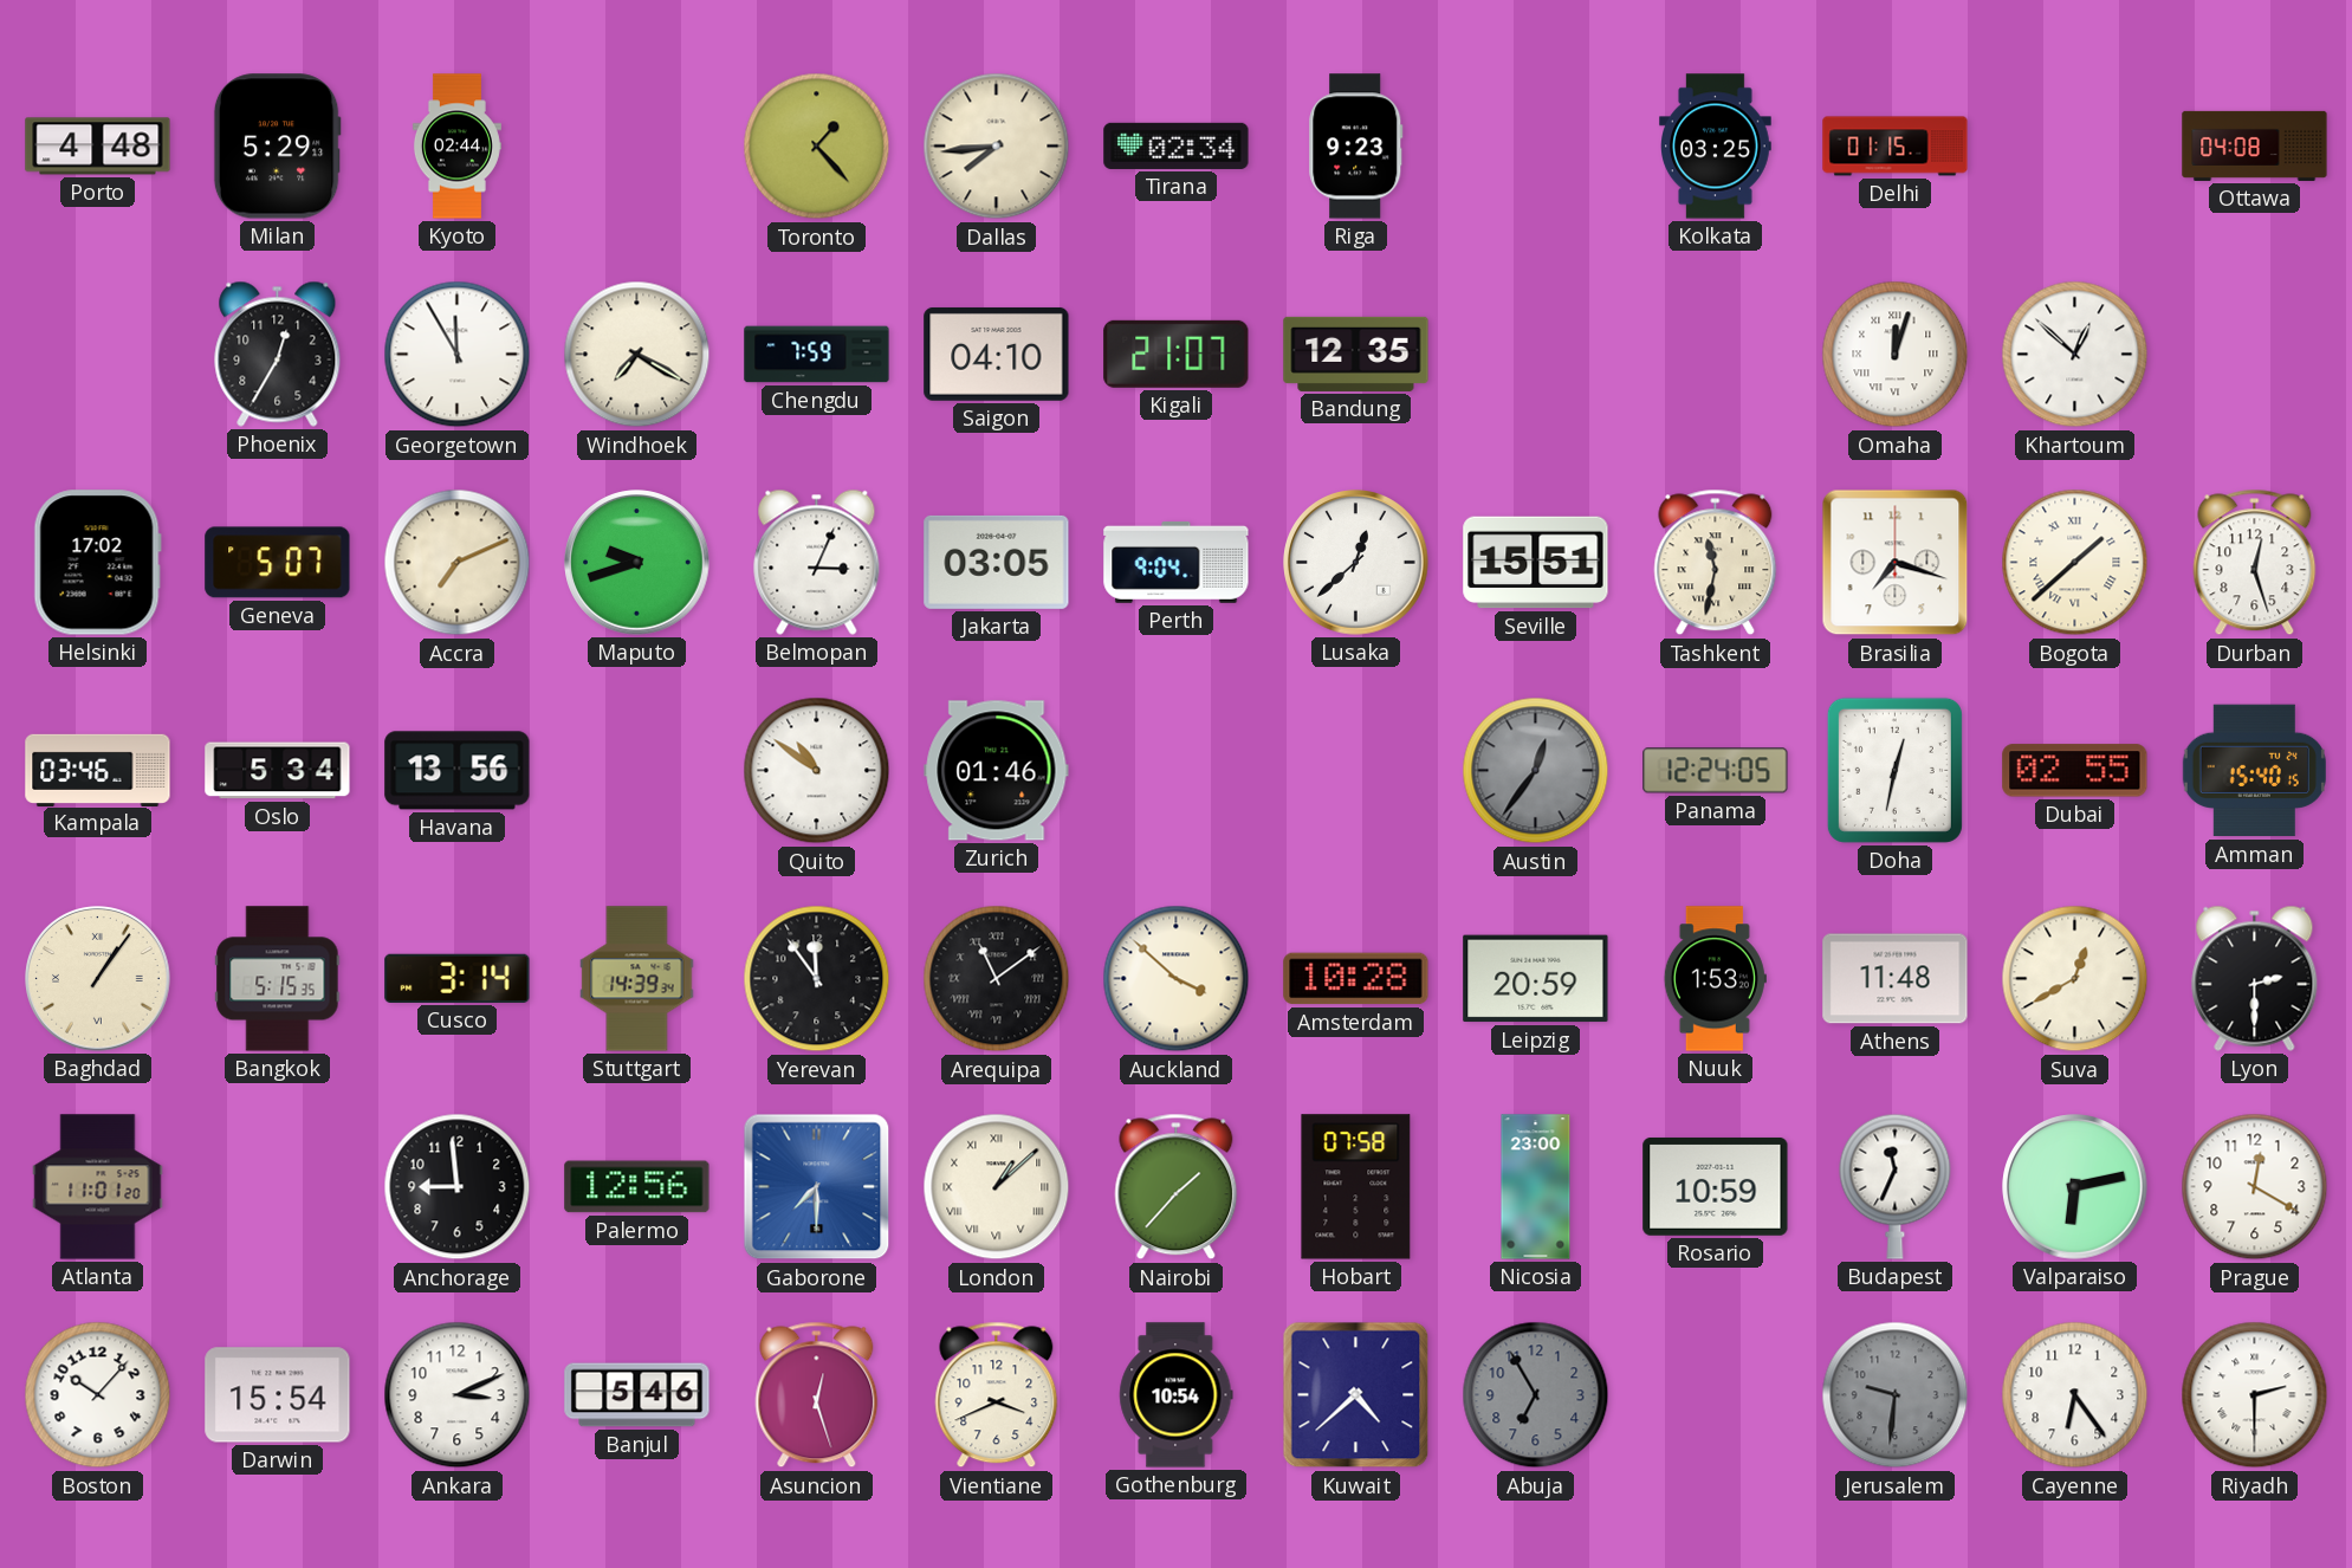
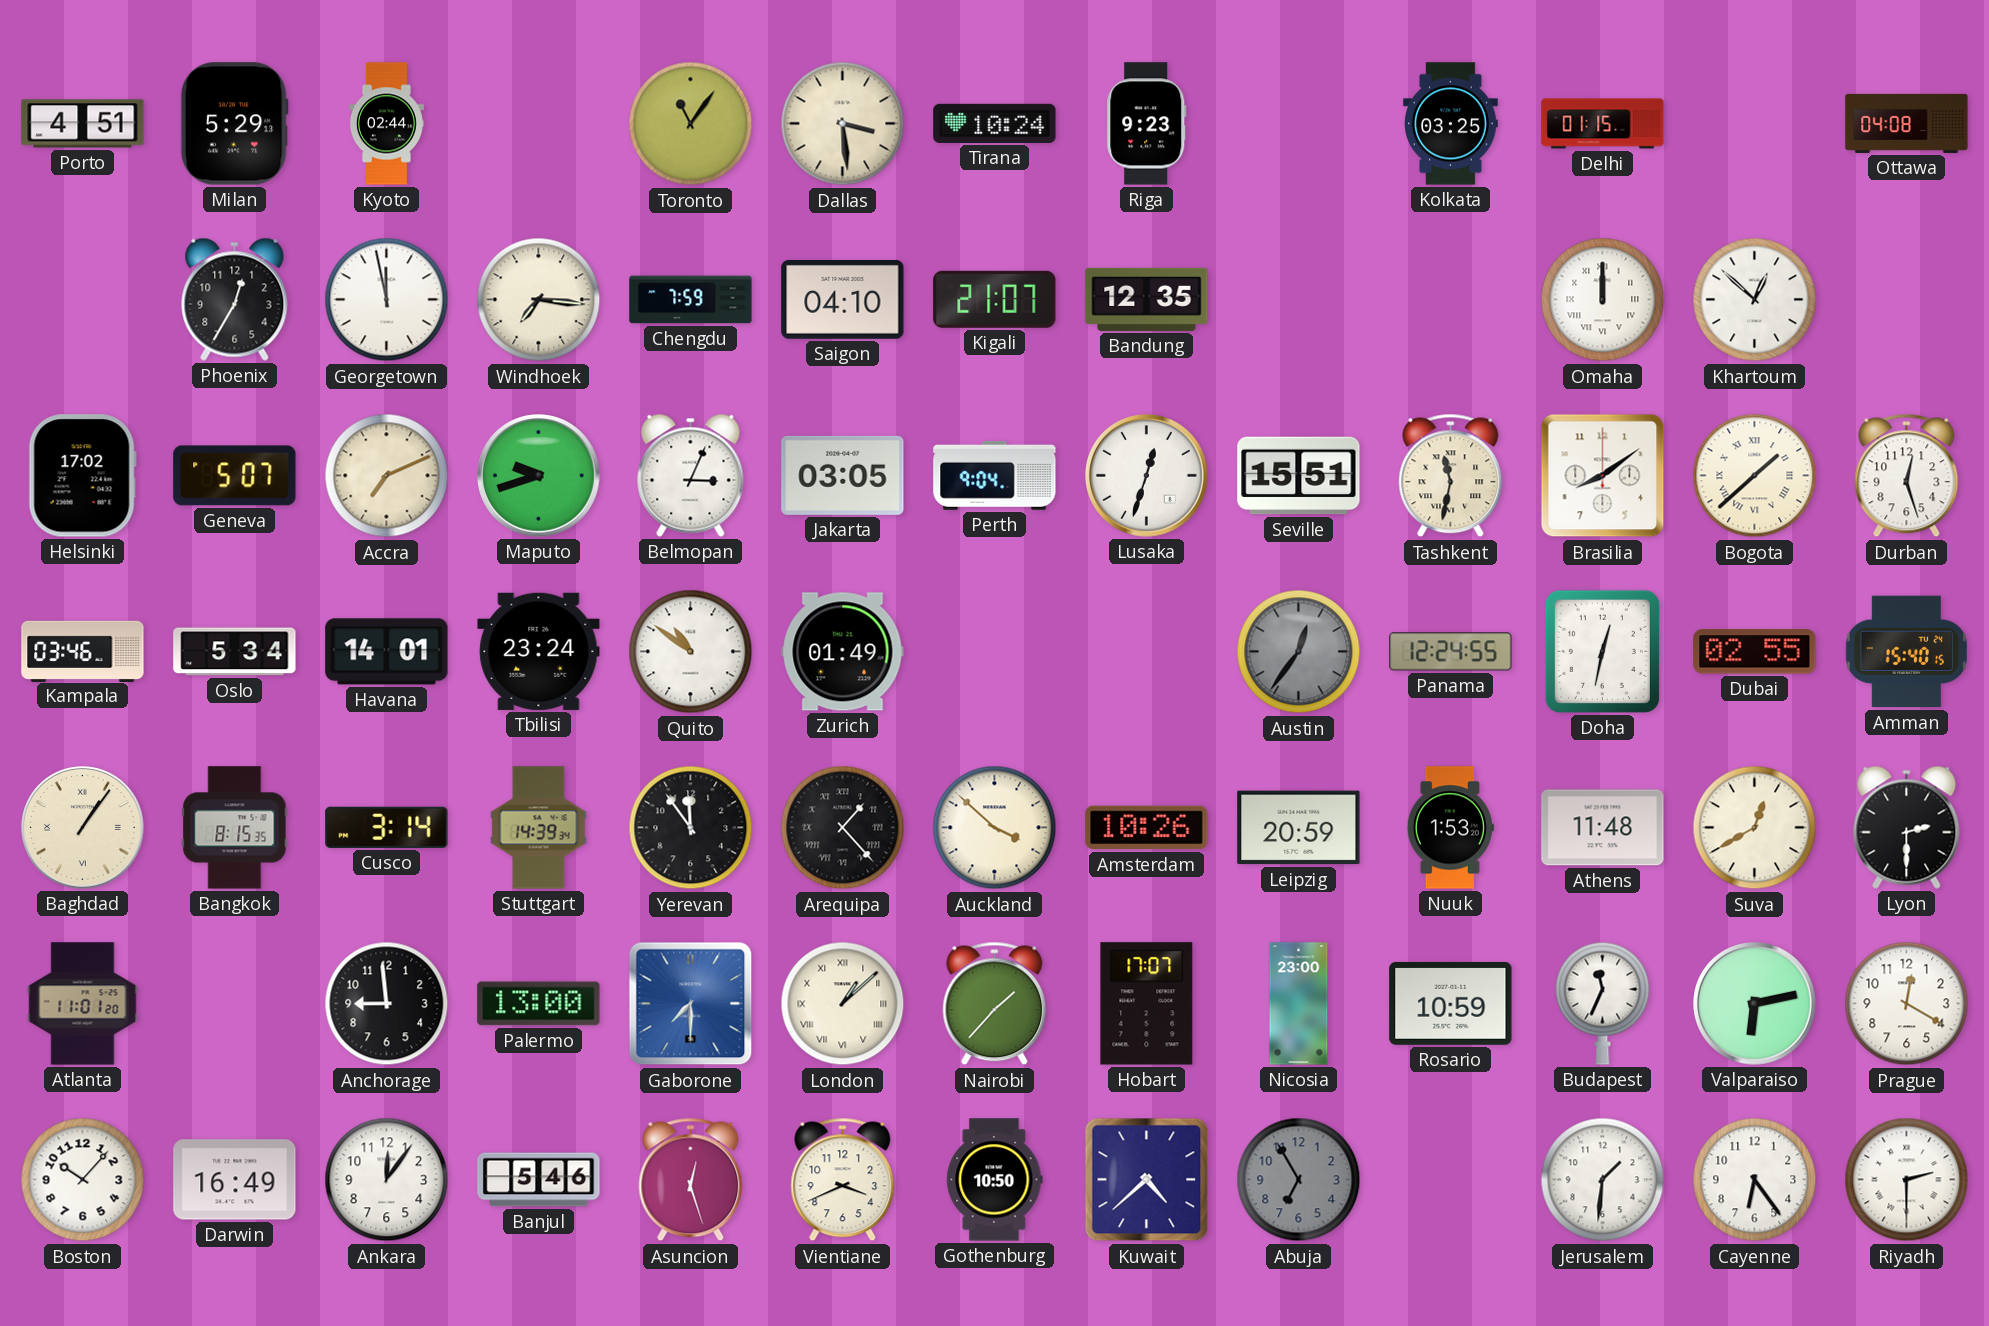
Porto: 4:48 -> 4:51
Toronto: 1:23 -> 11:06
Dallas: 7:44 -> 3:29
Tirana: 02:34 -> 10:24
Georgetown: 11:55 -> 11:58
Windhoek: 7:20 -> 7:16
Omaha: 12:03 -> 12:00
Lusaka: 12:38 -> 12:33
Brasilia: 7:18 -> 8:09
Havana: 13:56 -> 14:01
Tbilisi: none -> 23:24
Zurich: 01:46 -> 01:49
Panama: 12:24:05 -> 12:24:55
Bangkok: 5:15 -> 8:15
Arequipa: 11:09 -> 1:23
Amsterdam: 10:28 -> 10:26
Palermo: 12:56 -> 13:00
Hobart: 07:58 -> 17:07
Darwin: 15:54 -> 16:49
Ankara: 3:11 -> 12:06
Gothenburg: 10:54 -> 10:50
Jerusalem: 9:31 -> 1:31
Jerusalem dial: grey -> white
